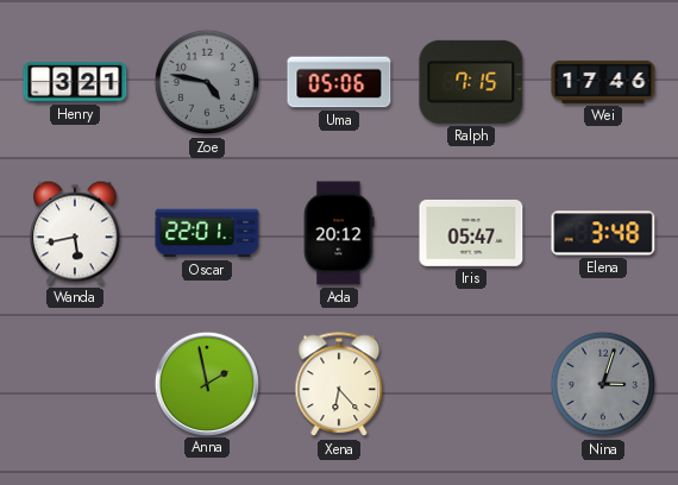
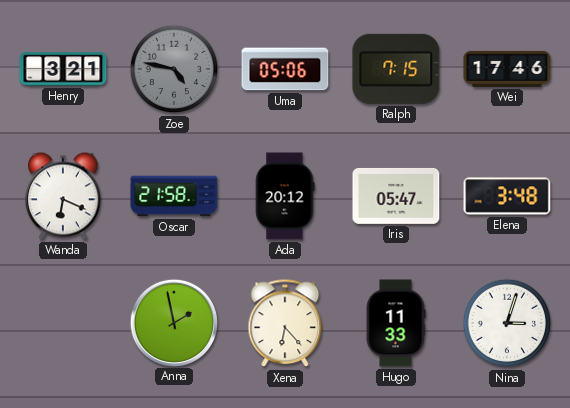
Wanda: 5:43 -> 6:19
Oscar: 22:01 -> 21:58
Hugo: none -> 11:33
Nina dial: grey -> white
